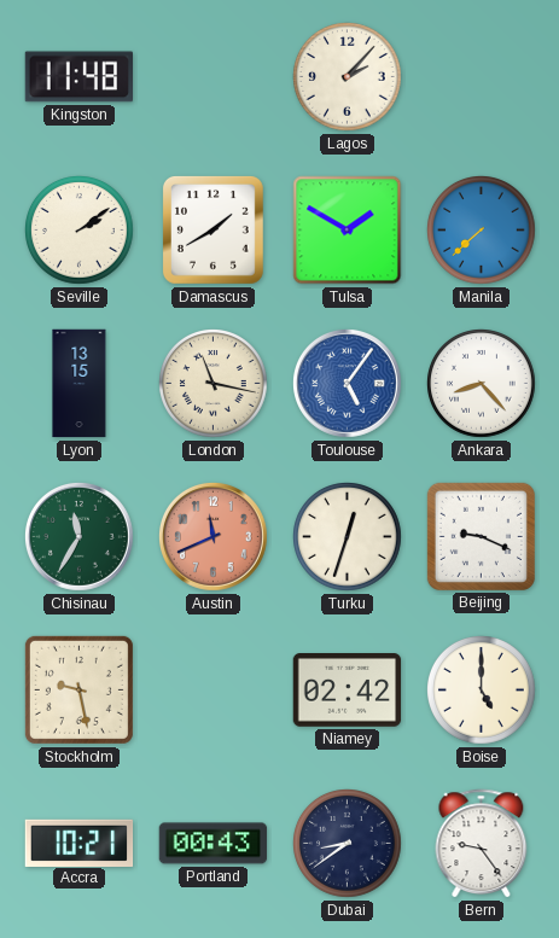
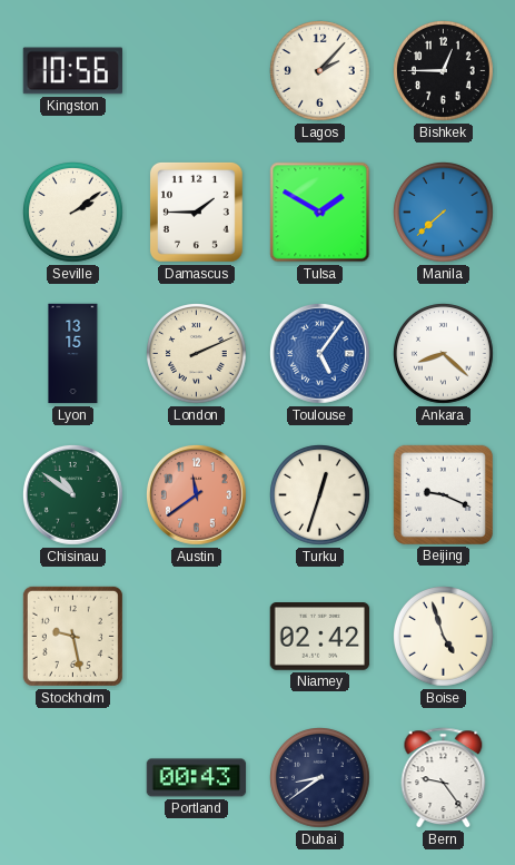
Kingston: 11:48 -> 10:56
Bishkek: none -> 12:45
Damascus: 1:40 -> 1:45
London: 11:17 -> 2:11
Ankara: 8:23 -> 8:22
Chisinau: 11:35 -> 10:51
Austin: 11:41 -> 11:39
Boise: 5:00 -> 4:57
Accra: 10:21 -> none
